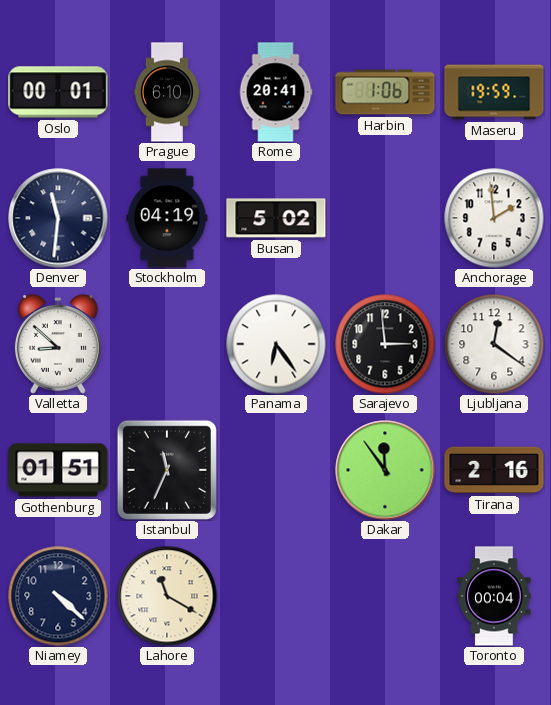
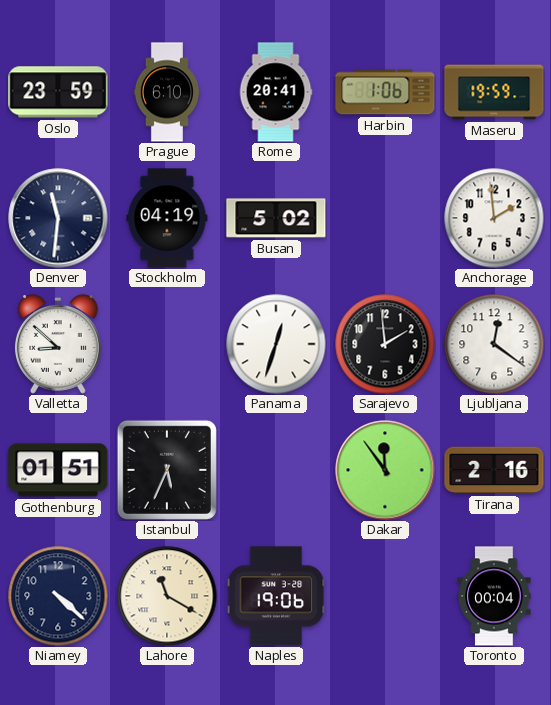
Oslo: 00:01 -> 23:59
Panama: 6:24 -> 12:33
Sarajevo: 2:59 -> 1:59
Istanbul: 11:34 -> 5:34
Naples: none -> 19:06
